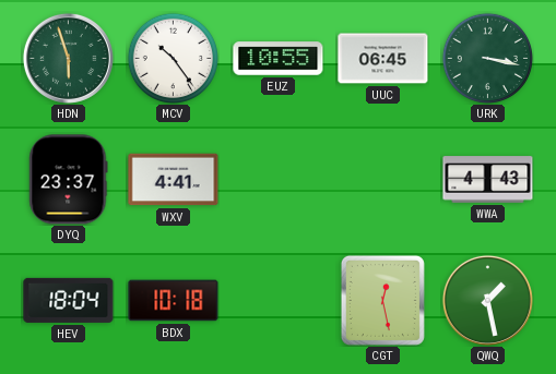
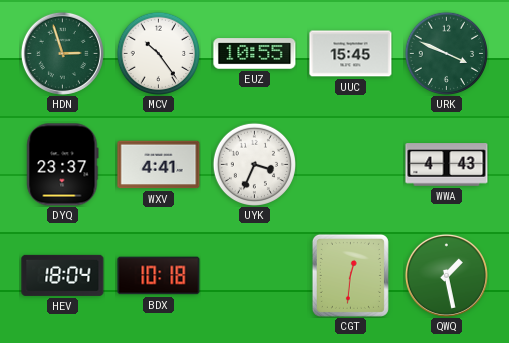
HDN: 5:57 -> 2:57
UUC: 06:45 -> 15:45
URK: 3:17 -> 3:49
UYK: none -> 3:34
CGT: 12:28 -> 12:31
